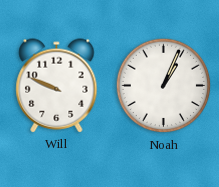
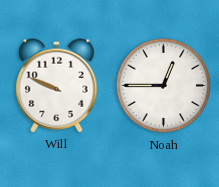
Noah: 1:04 -> 12:45
